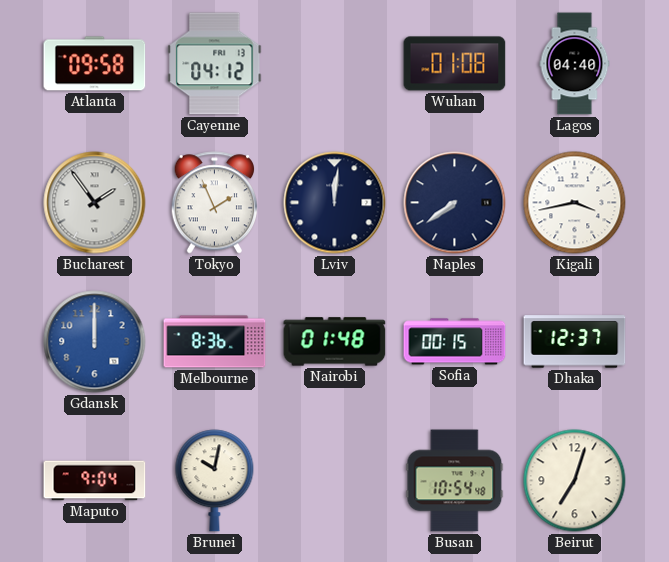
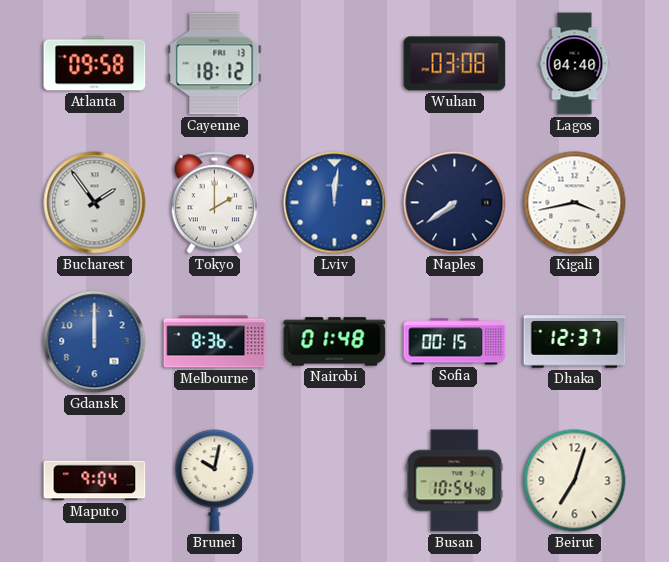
Cayenne: 04:12 -> 18:12
Wuhan: 01:08 -> 03:08
Tokyo: 1:56 -> 2:00
Lviv dial: navy -> blue
